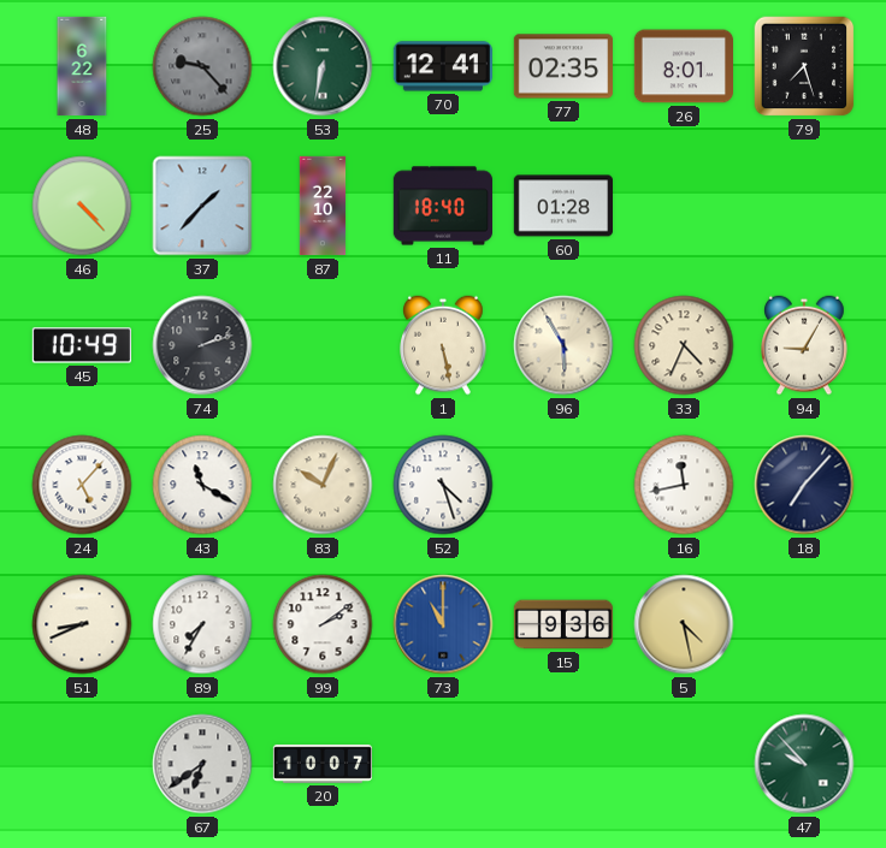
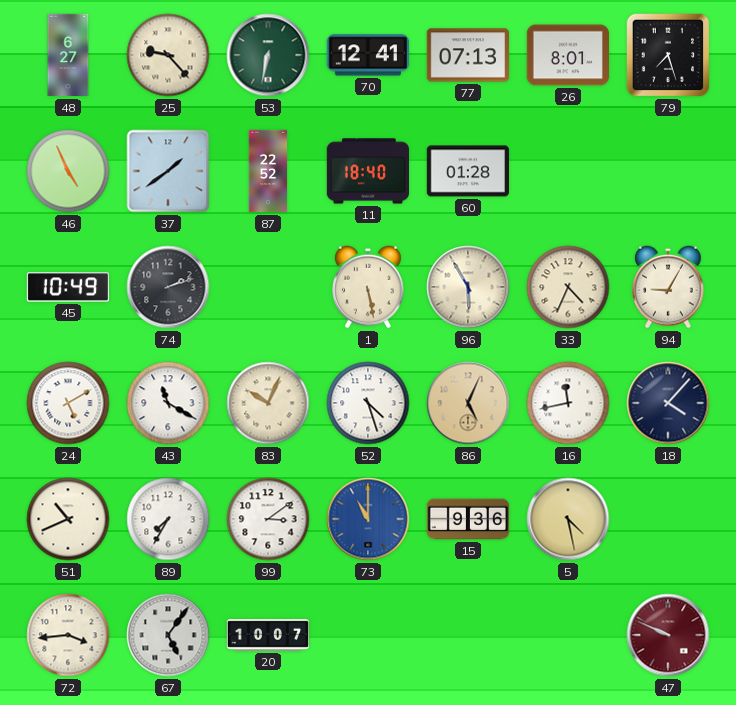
48: 6:22 -> 6:27
25 dial: grey -> cream
77: 02:35 -> 07:13
46: 4:23 -> 4:56
37: 1:37 -> 1:39
87: 22:10 -> 22:52
24: 5:07 -> 5:10
86: none -> 5:04
18: 7:07 -> 4:07
51: 8:41 -> 10:41
99: 2:09 -> 3:09
72: none -> 3:44
67: 6:39 -> 5:06
47: 9:53 -> 9:49
47 dial: green -> burgundy
